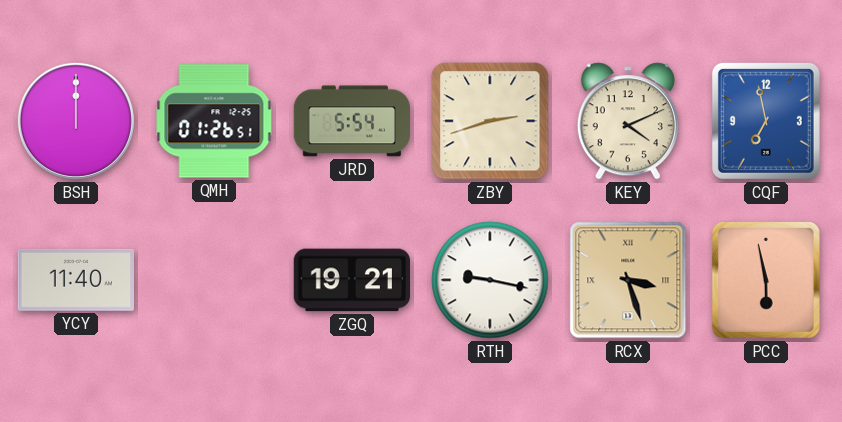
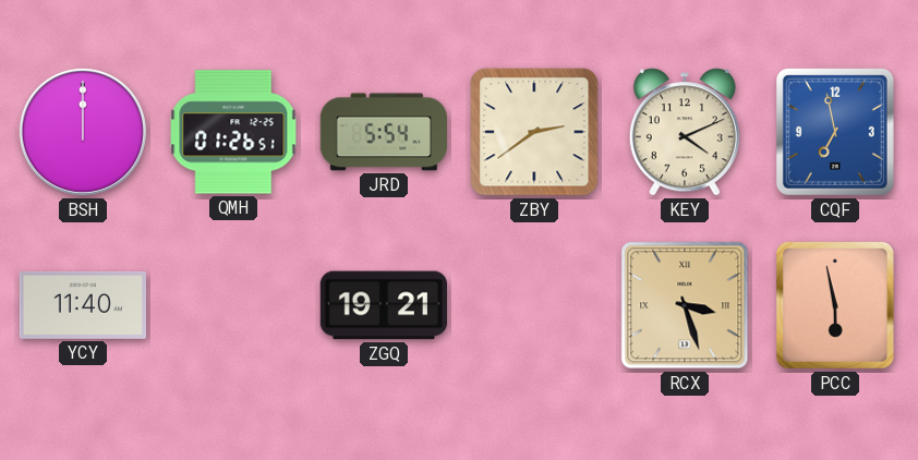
ZBY: 2:42 -> 2:39
RTH: 9:17 -> none
